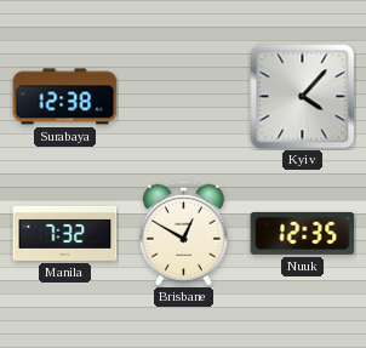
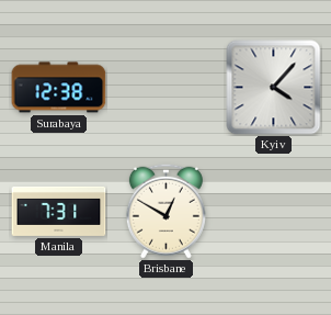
Manila: 7:32 -> 7:31
Nuuk: 12:35 -> none
